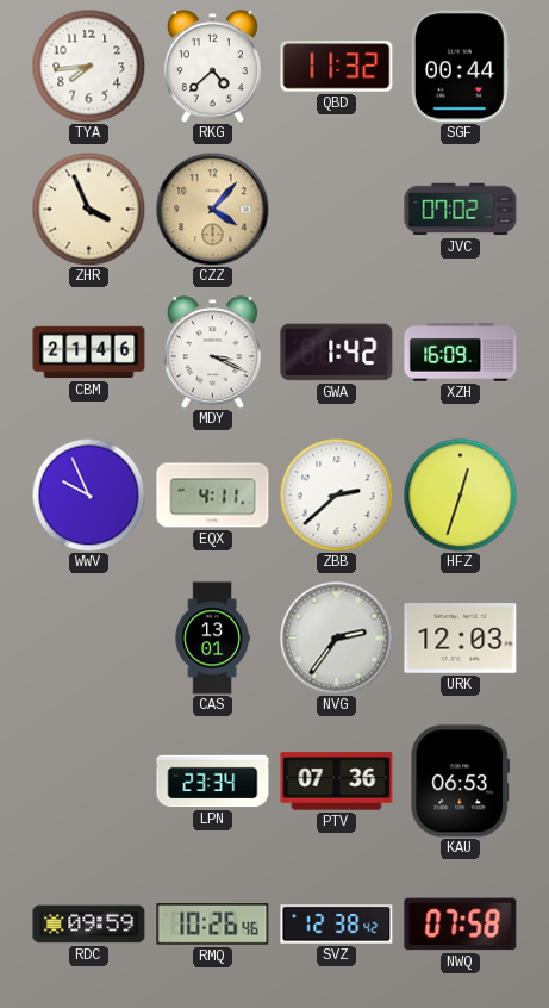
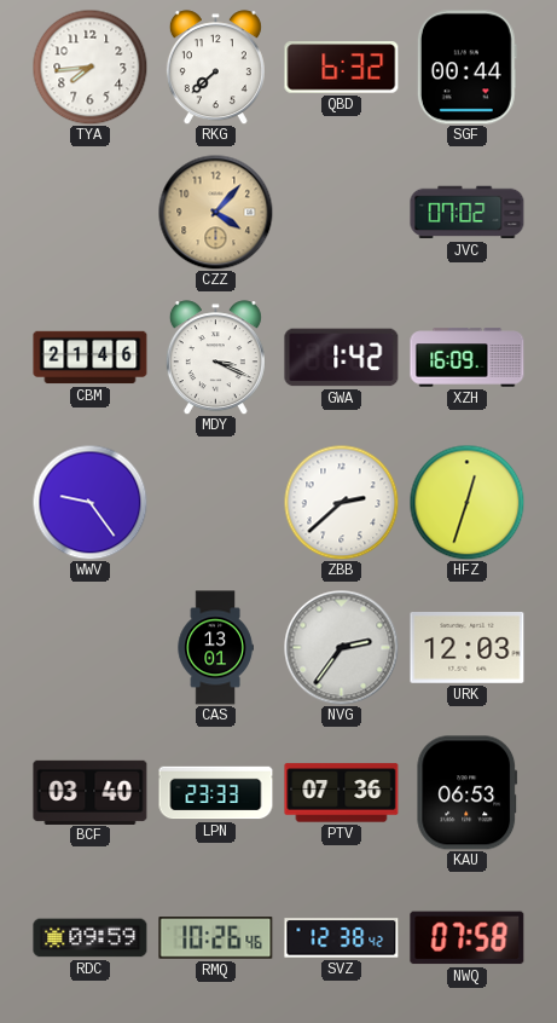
RKG: 4:38 -> 7:38
QBD: 11:32 -> 6:32
ZHR: 3:56 -> none
WWV: 9:56 -> 9:24
EQX: 4:11 -> none
BCF: none -> 03:40
LPN: 23:34 -> 23:33
